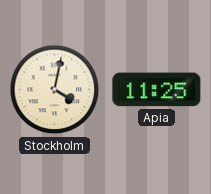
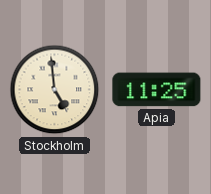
Stockholm: 4:02 -> 4:59
